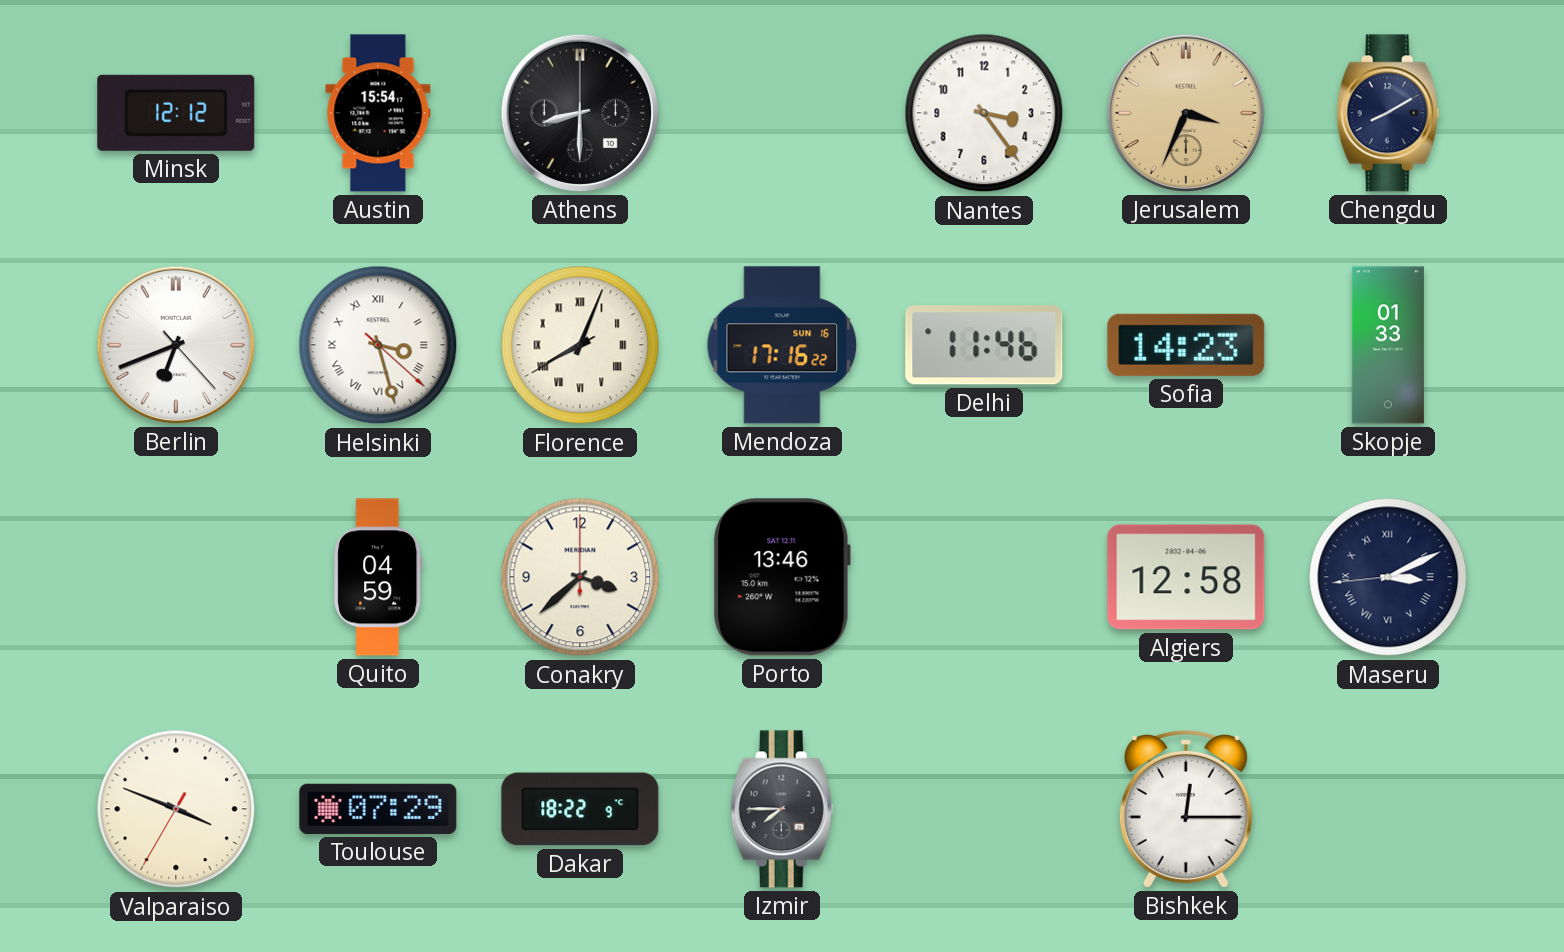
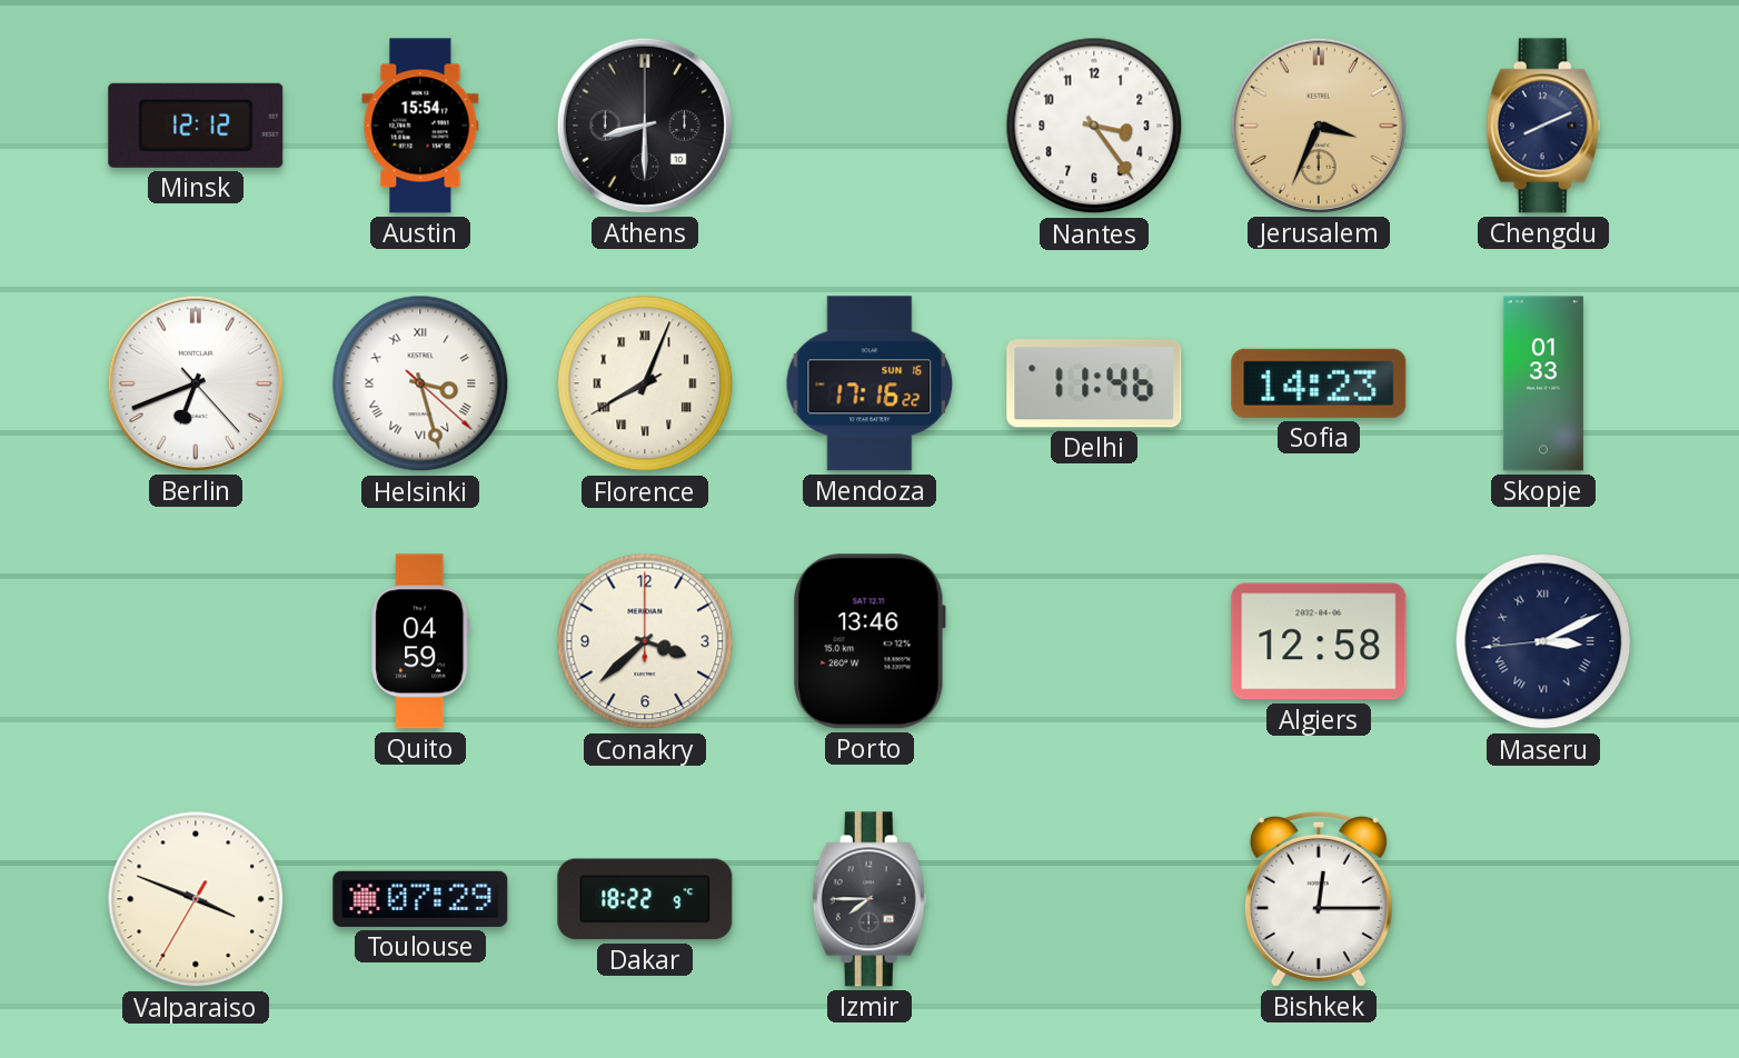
Chengdu: 8:10 -> 8:11
